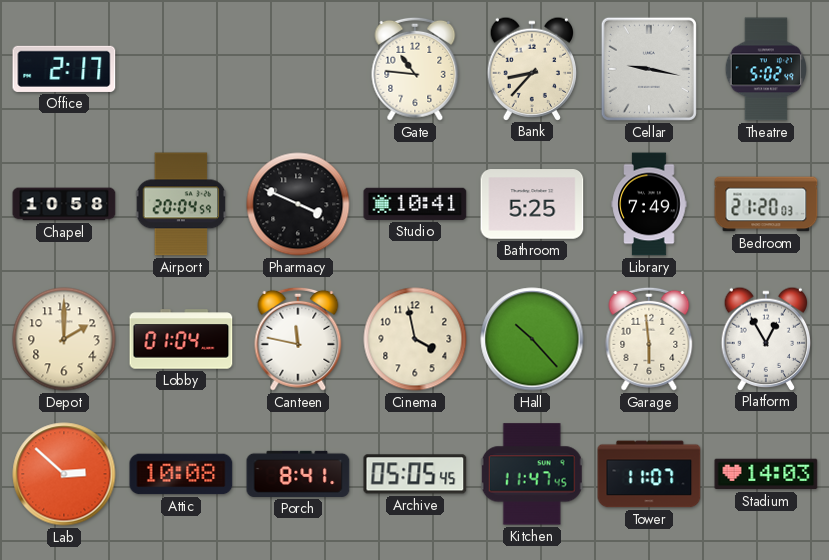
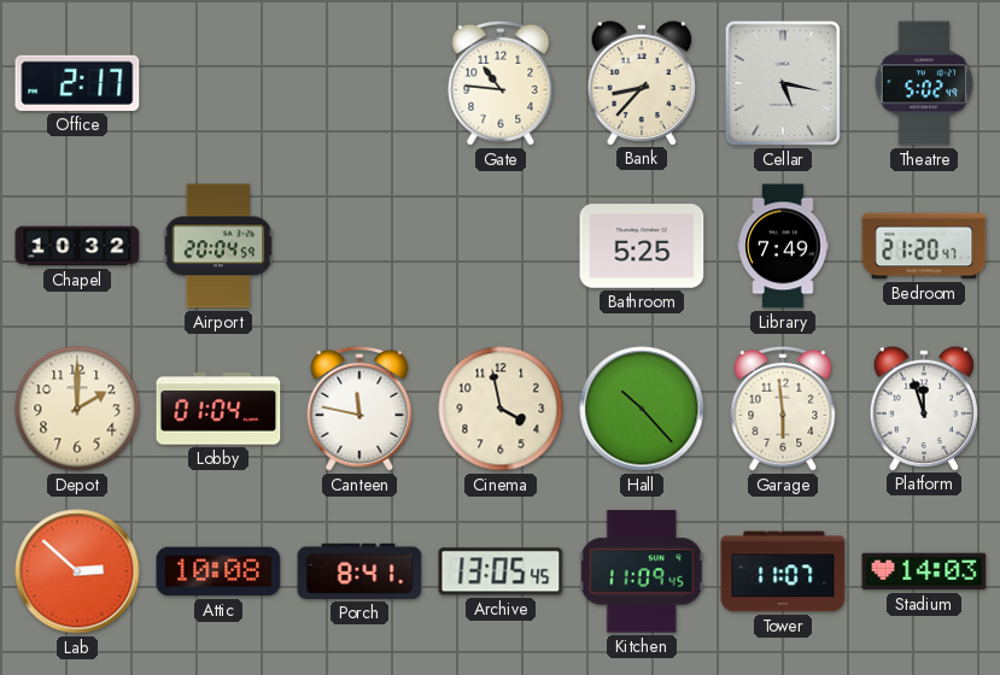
Cellar: 9:17 -> 5:17
Chapel: 10:58 -> 10:32
Pharmacy: 3:49 -> none
Studio: 10:41 -> none
Bedroom: 21:20:03 -> 21:20:47
Platform: 12:55 -> 11:57
Archive: 05:05 -> 13:05
Kitchen: 11:47 -> 11:09
